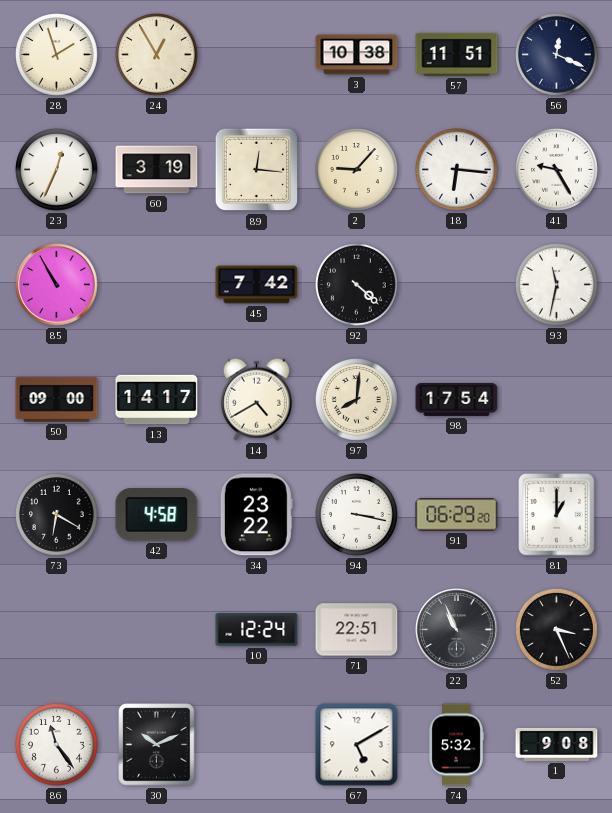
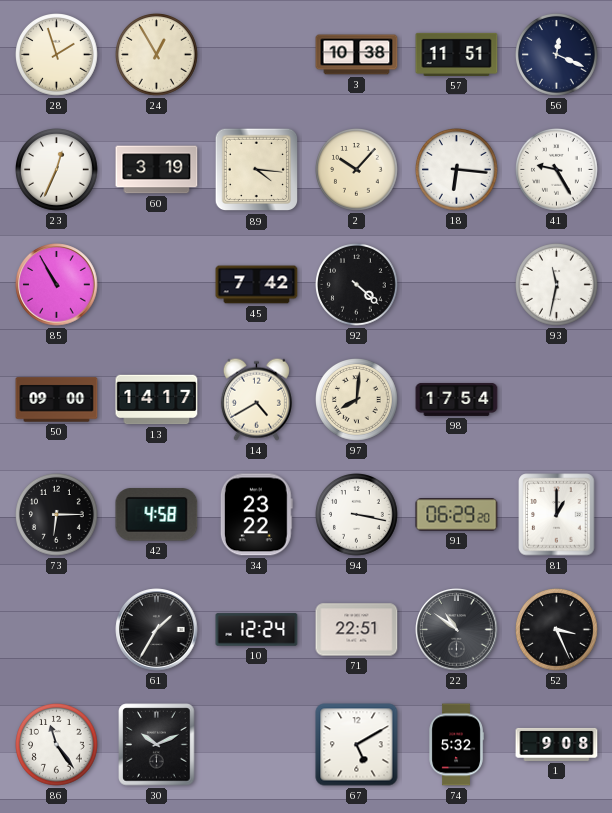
89: 12:16 -> 4:16
2: 9:07 -> 10:07
73: 6:20 -> 6:15
61: none -> 1:35
22: 10:56 -> 10:51
